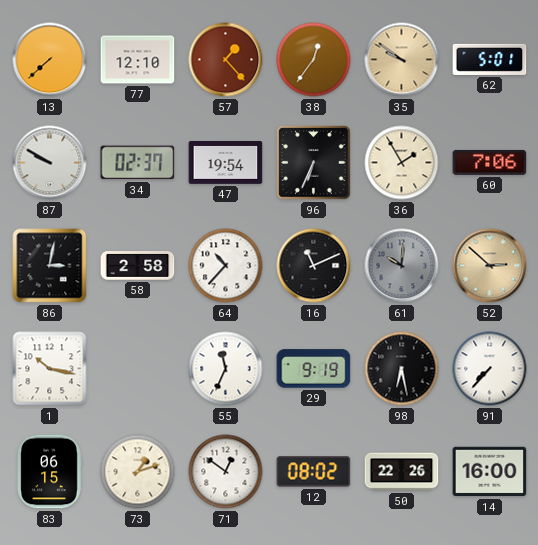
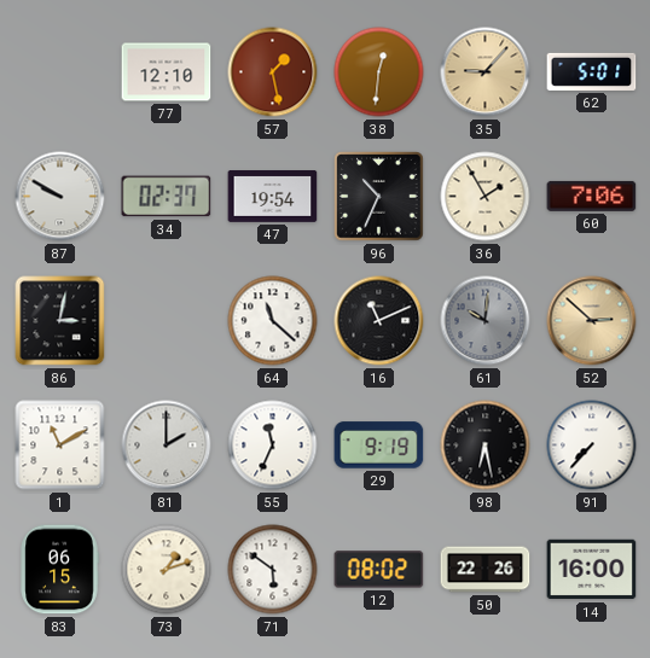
13: 7:38 -> none
57: 1:23 -> 1:28
38: 12:36 -> 12:31
35: 9:51 -> 9:07
96: 6:34 -> 10:34
58: 2:58 -> none
64: 10:37 -> 11:22
1: 10:17 -> 11:10
81: none -> 2:00
71: 12:51 -> 5:51
